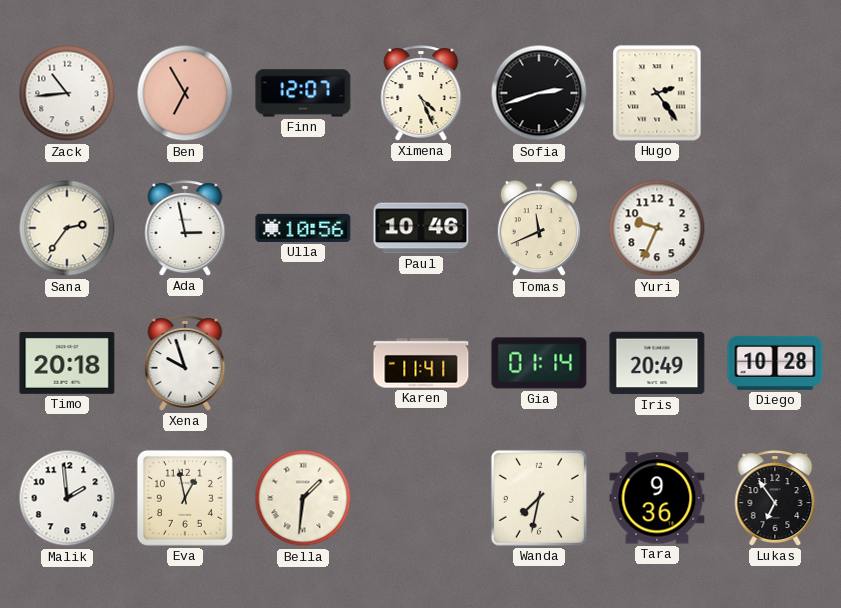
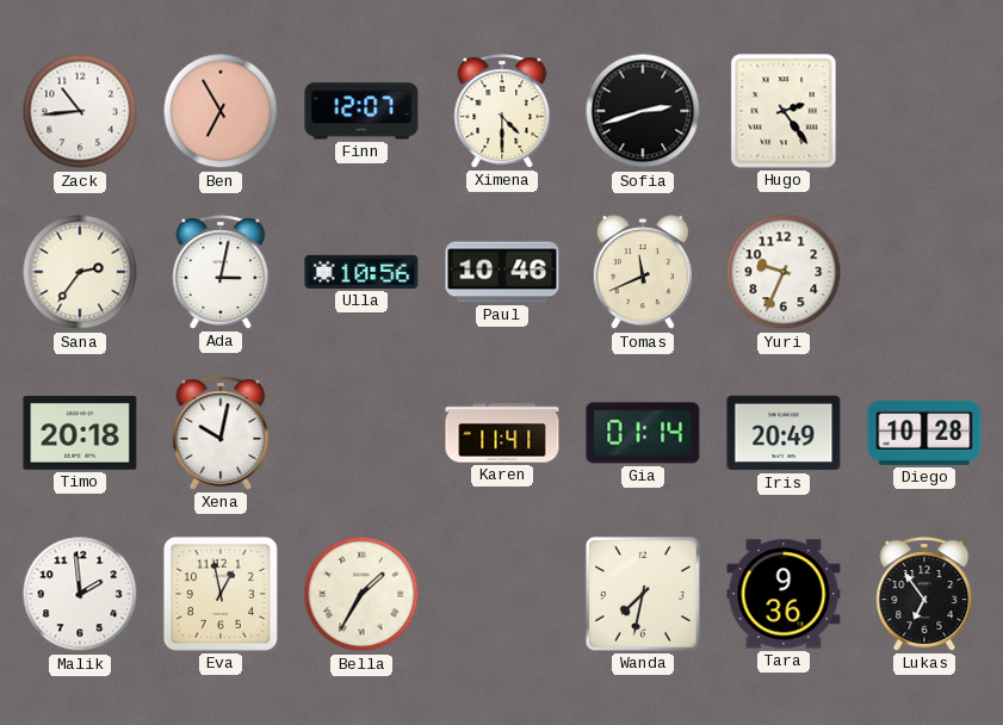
Ximena: 4:26 -> 4:30
Ada: 2:58 -> 3:02
Xena: 9:57 -> 10:02
Bella: 1:31 -> 1:35
